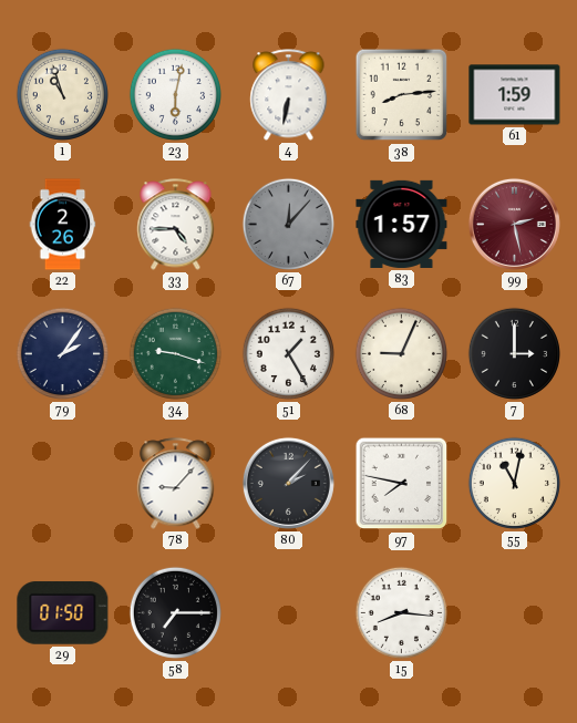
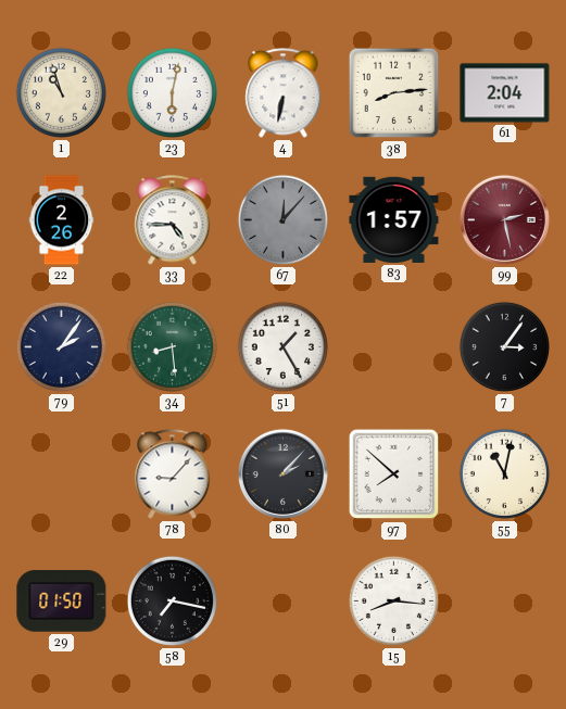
61: 1:59 -> 2:04
34: 9:18 -> 8:29
68: 9:04 -> none
7: 3:00 -> 3:06
97: 7:47 -> 7:52
58: 7:15 -> 7:17
